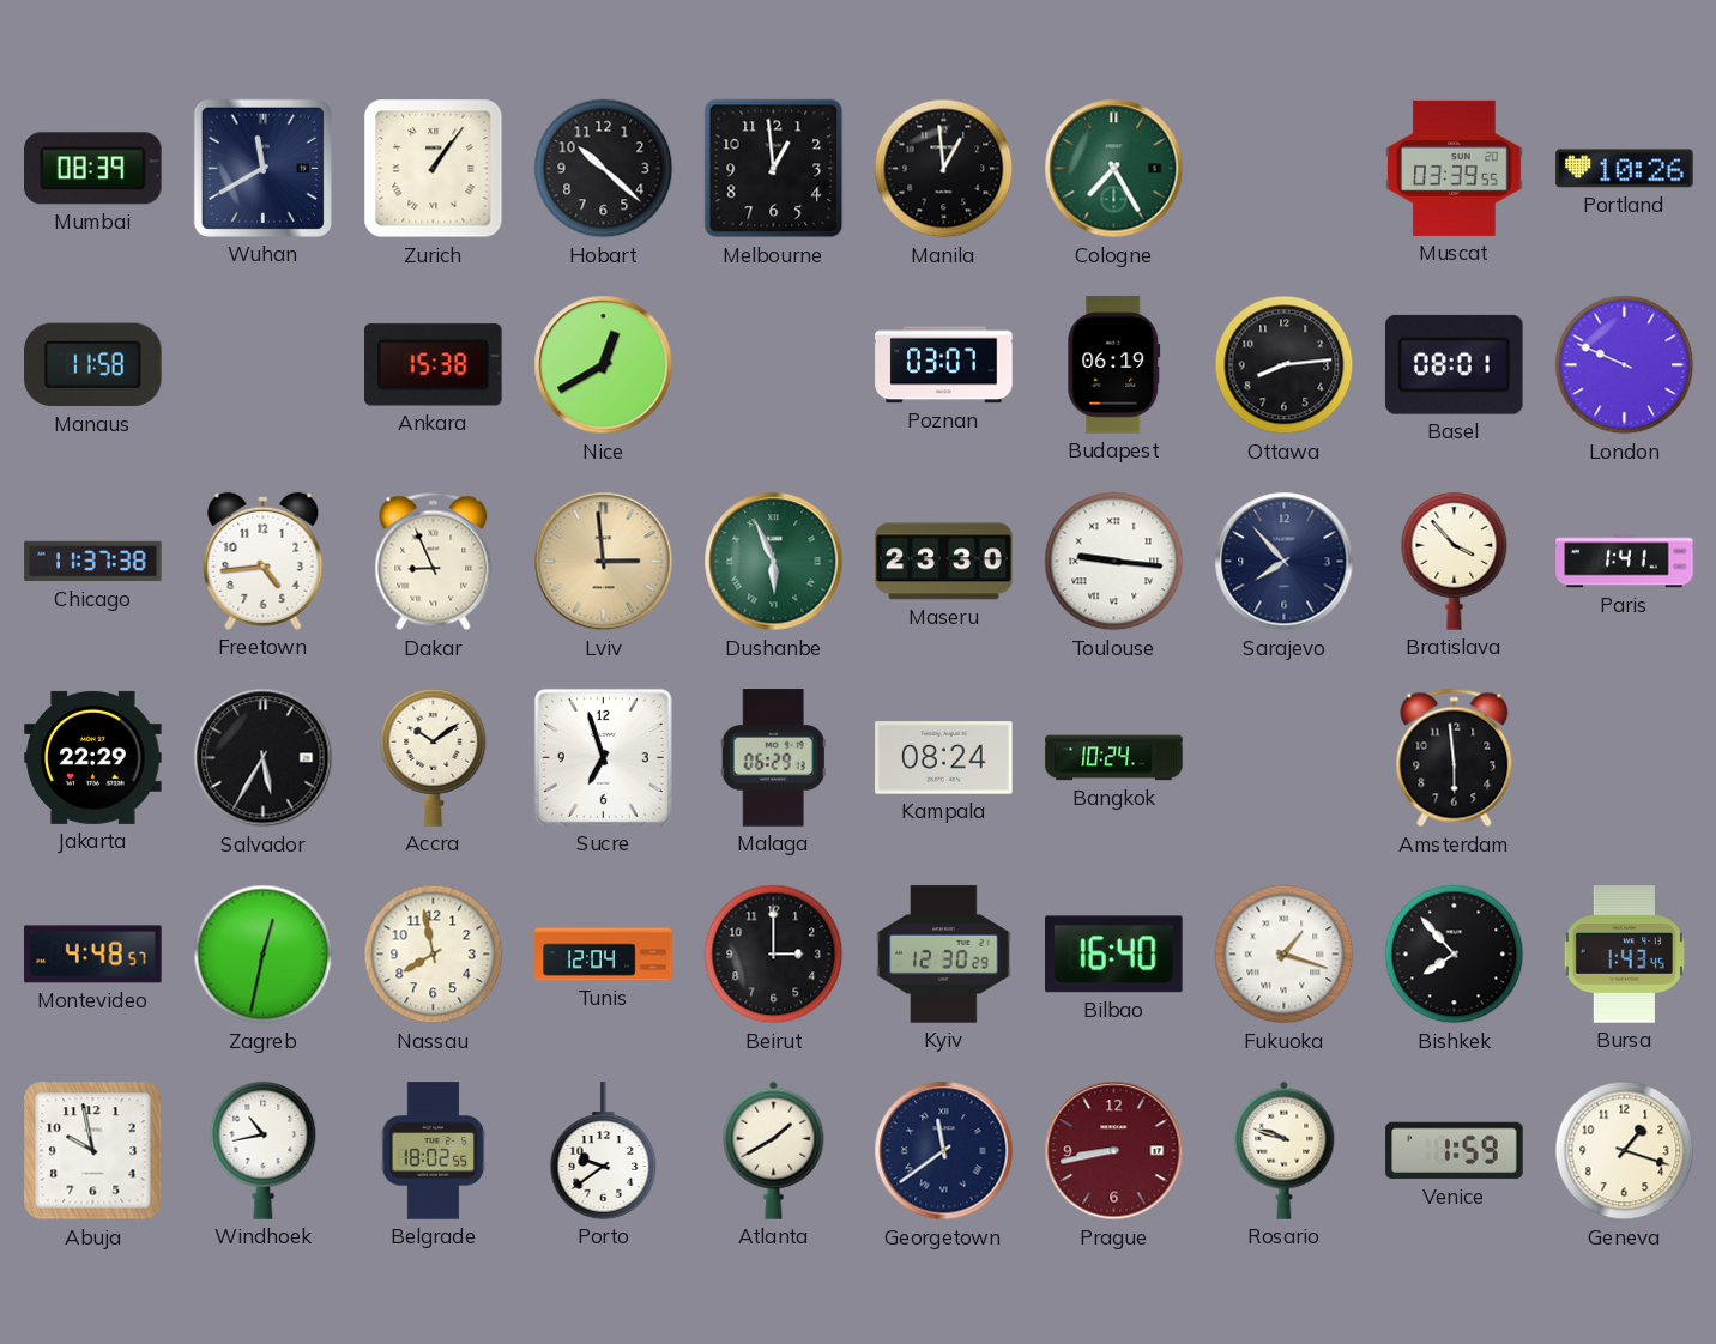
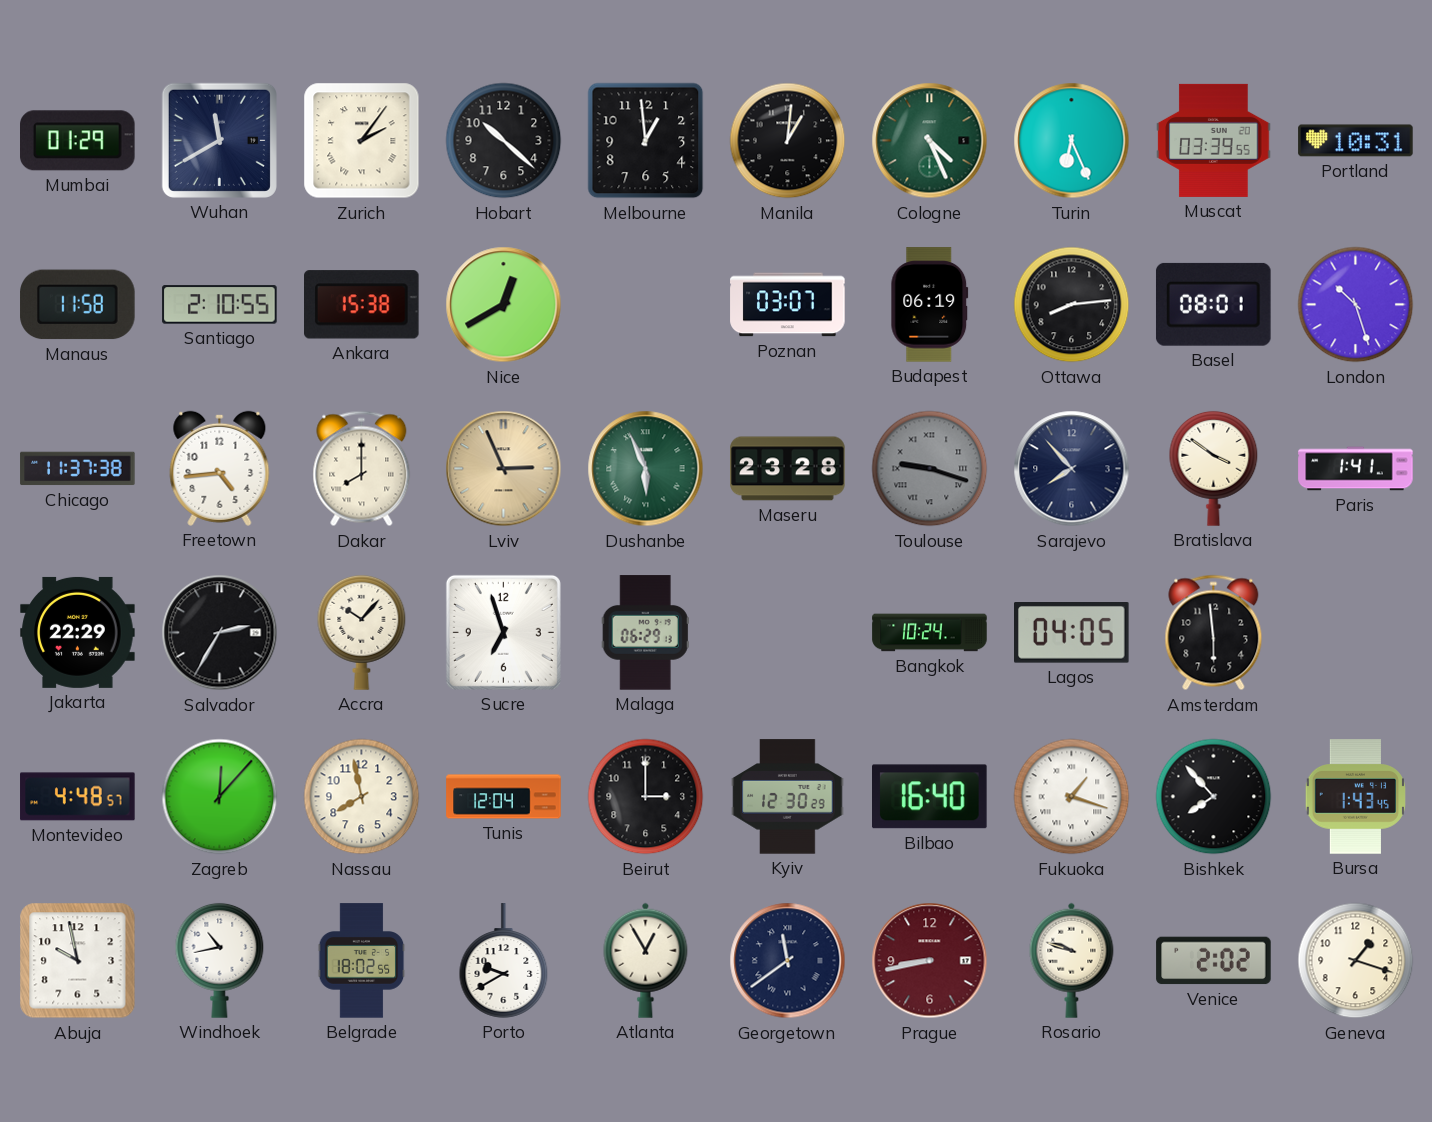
Mumbai: 08:39 -> 01:29
Zurich: 1:06 -> 2:06
Manila: 12:59 -> 1:01
Cologne: 7:25 -> 4:26
Turin: none -> 6:26
Portland: 10:26 -> 10:31
Santiago: none -> 2:10
London: 9:49 -> 10:27
Dakar: 8:56 -> 8:00
Lviv: 2:59 -> 2:56
Maseru: 23:30 -> 23:28
Toulouse: 9:16 -> 9:18
Toulouse dial: white -> grey
Bratislava: 3:53 -> 3:51
Salvador: 5:35 -> 2:35
Accra: 10:09 -> 10:07
Kampala: 08:24 -> none
Lagos: none -> 04:05
Zagreb: 12:32 -> 12:07
Porto: 9:39 -> 9:40
Atlanta: 1:40 -> 12:55
Venice: 1:59 -> 2:02
